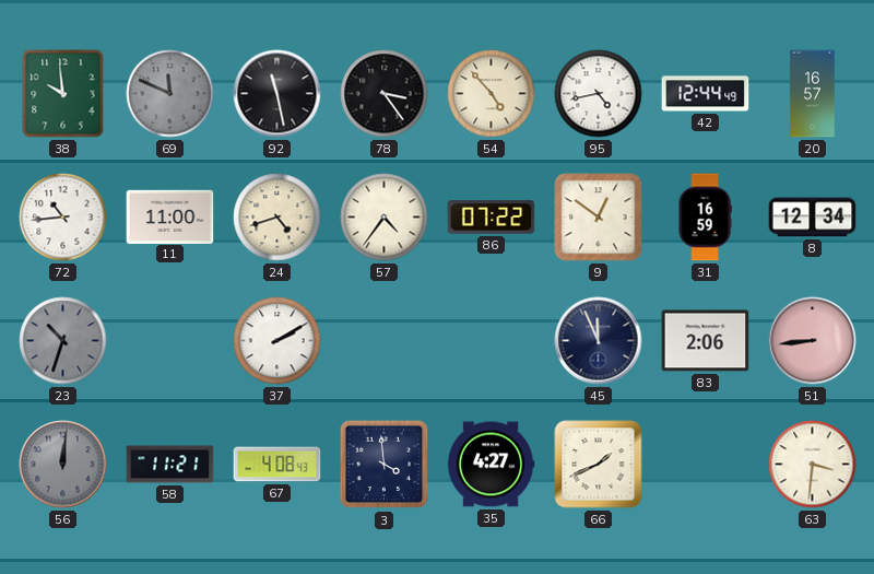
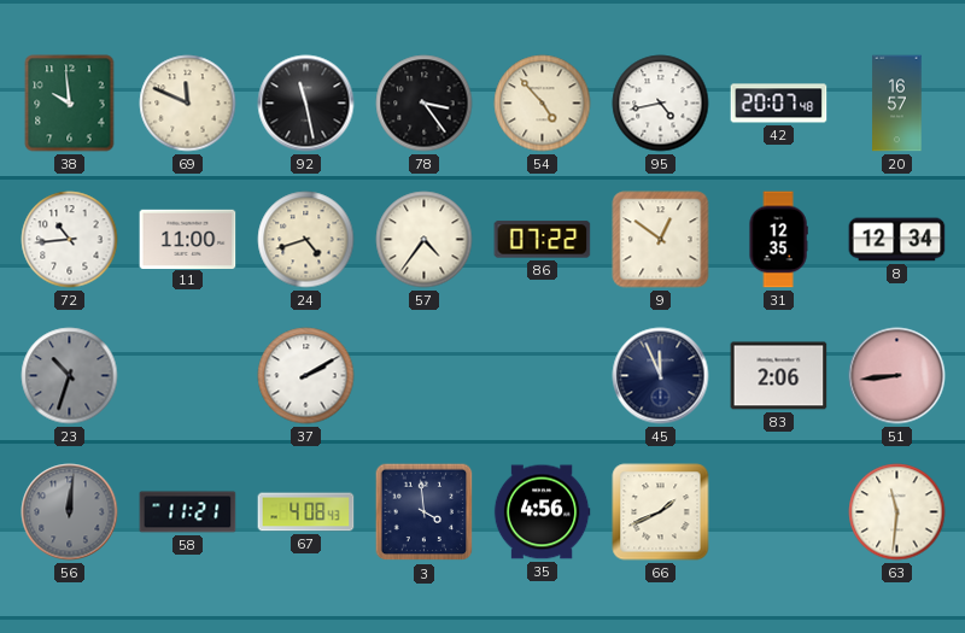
69 dial: grey -> cream
42: 12:44 -> 20:07
31: 16:59 -> 12:35
35: 4:27 -> 4:56
63: 3:31 -> 11:31
